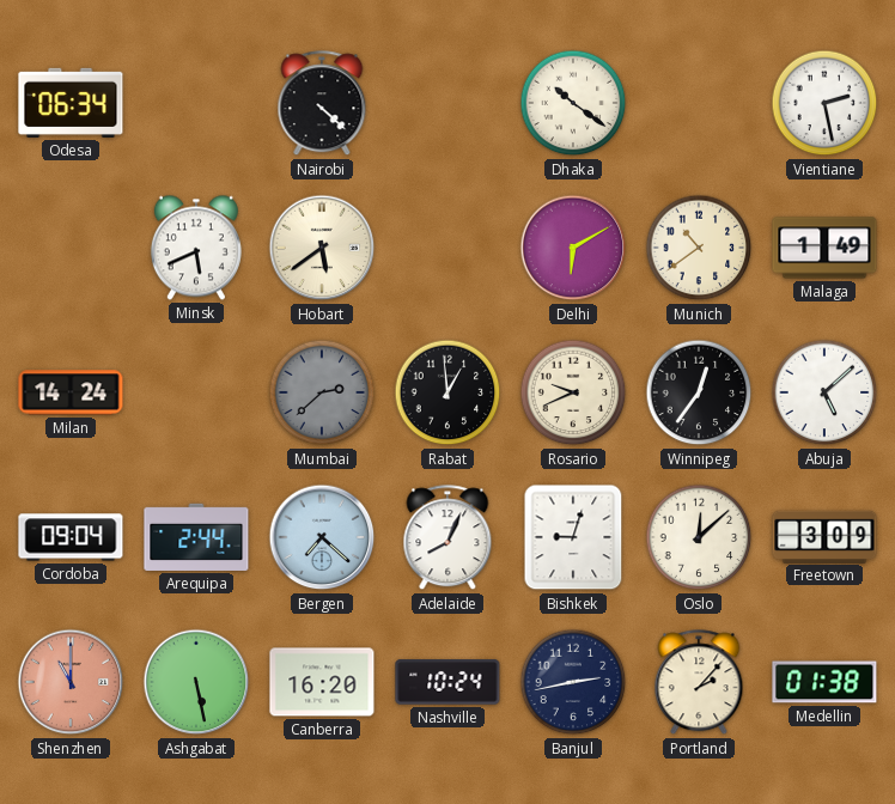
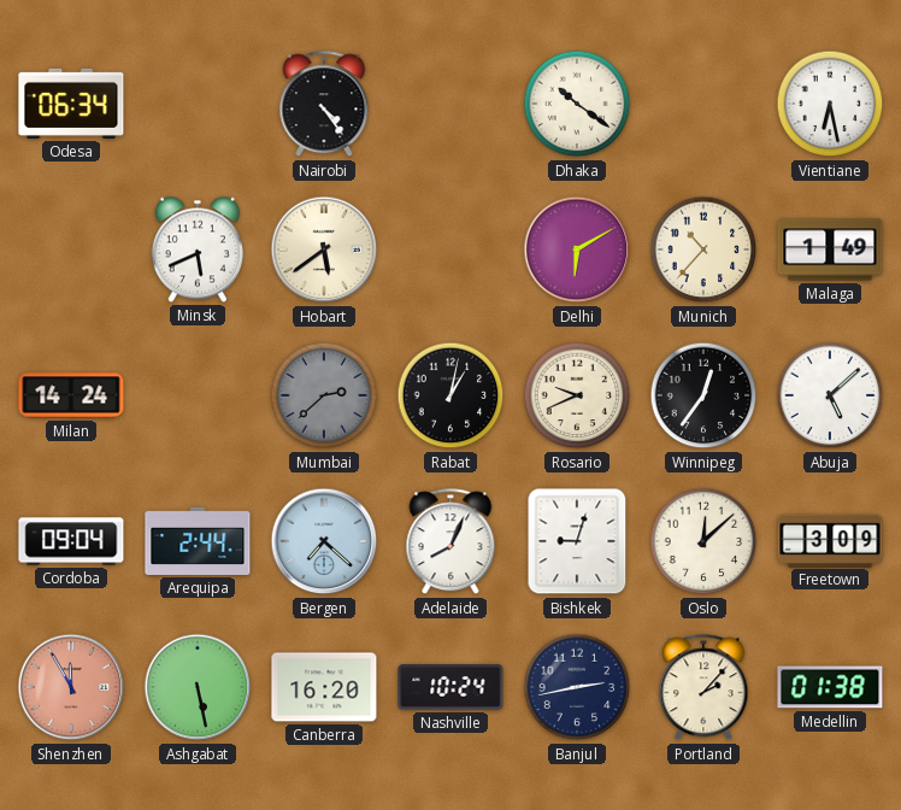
Nairobi: 4:22 -> 4:24
Vientiane: 2:28 -> 6:28
Munich: 10:39 -> 10:37
Rabat: 12:59 -> 1:02
Shenzhen: 11:00 -> 11:55
